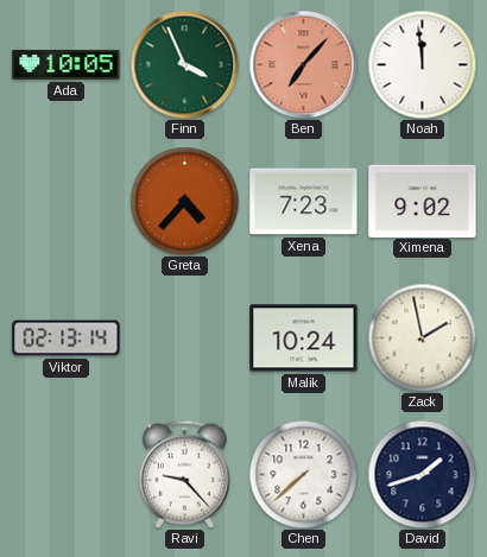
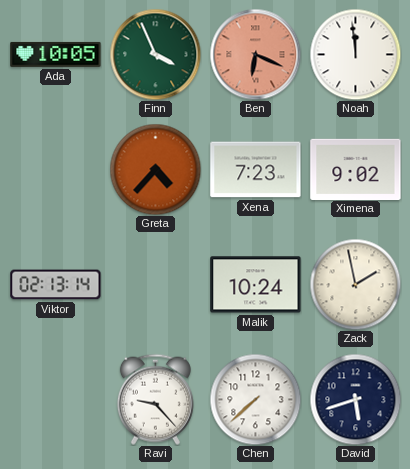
Ben: 7:07 -> 6:19
David: 1:42 -> 5:42
